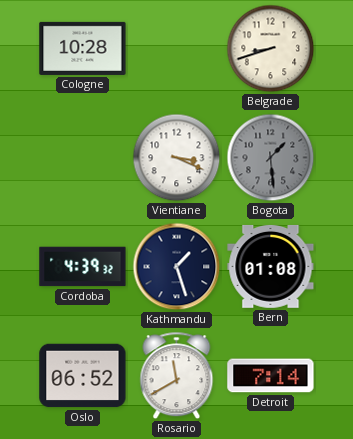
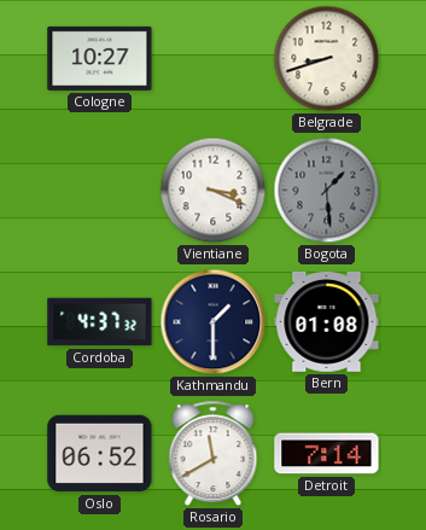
Cologne: 10:28 -> 10:27
Cordoba: 4:39 -> 4:37
Kathmandu: 1:27 -> 1:30
